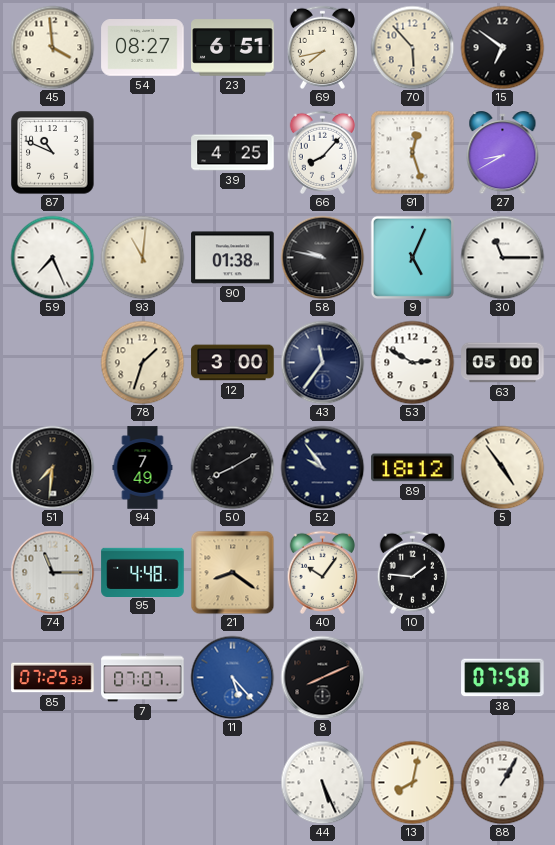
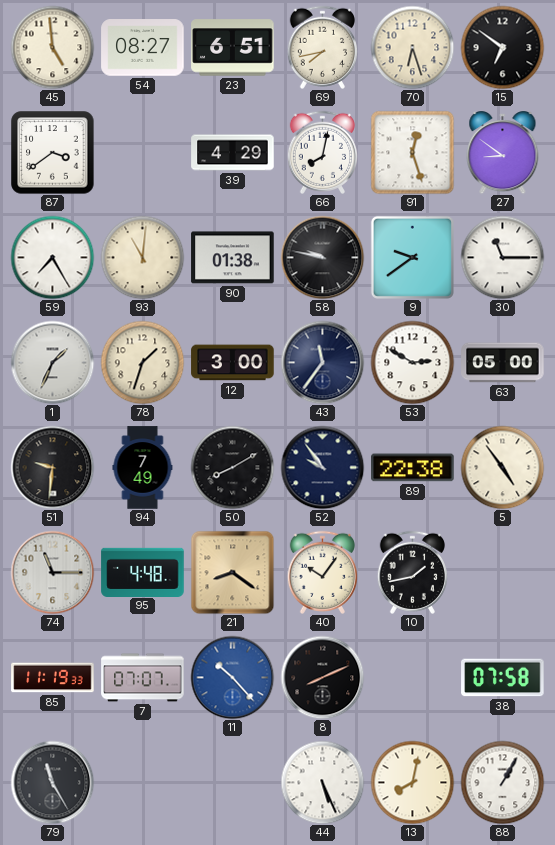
45: 3:59 -> 4:59
70: 5:53 -> 6:27
87: 10:49 -> 3:39
39: 4:25 -> 4:29
66: 8:07 -> 8:02
27: 8:40 -> 8:51
59: 7:26 -> 7:25
9: 5:04 -> 9:39
1: none -> 1:34
51: 7:31 -> 9:31
89: 18:12 -> 22:38
10: 1:46 -> 1:43
85: 07:25 -> 11:19
11: 5:23 -> 10:23
79: none -> 11:25
